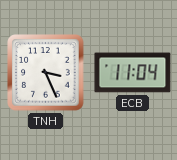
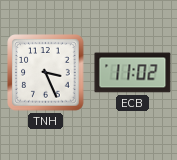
ECB: 11:04 -> 11:02
